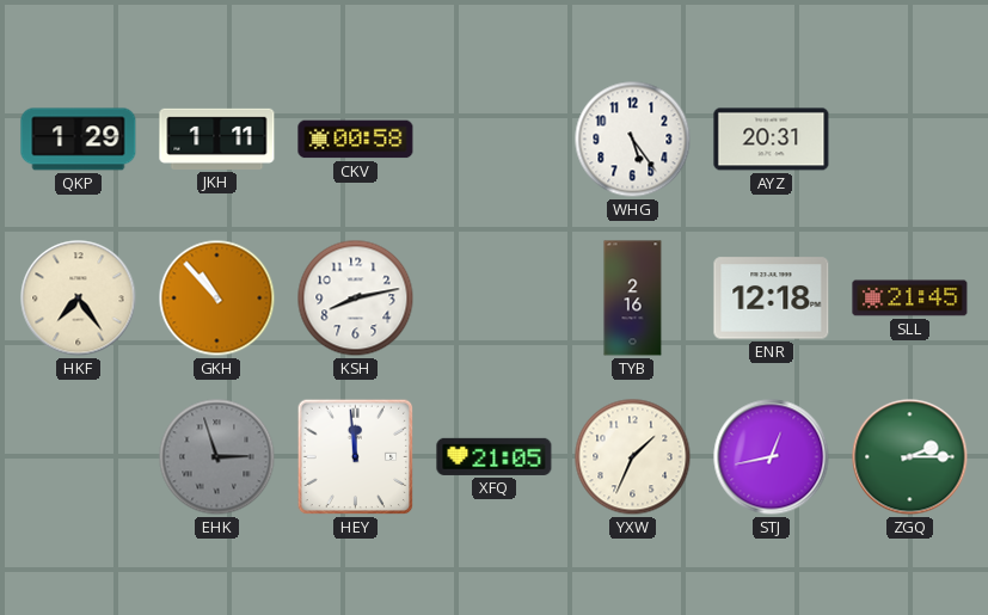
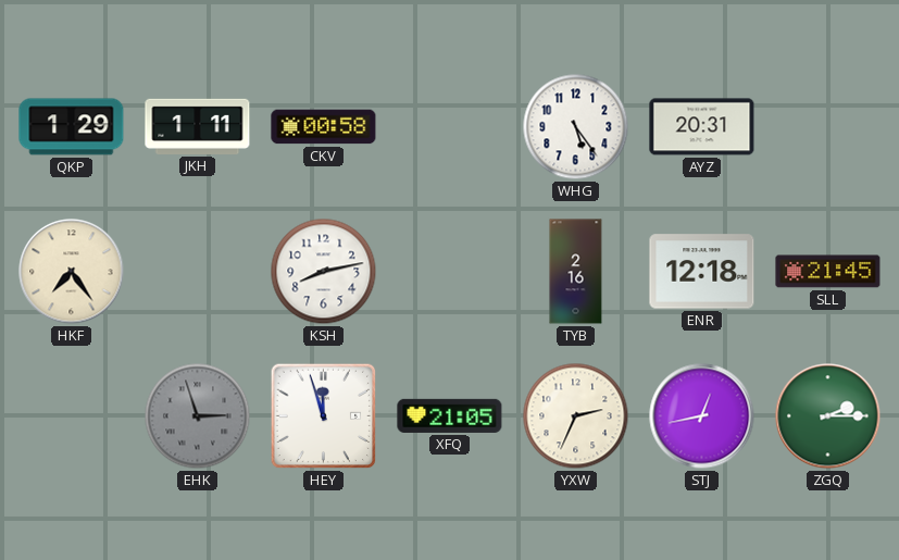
GKH: 10:53 -> none
HEY: 11:59 -> 11:57
YXW: 1:34 -> 2:34
